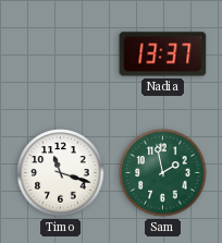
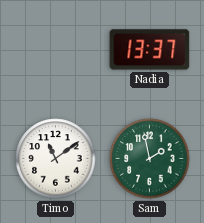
Timo: 11:18 -> 11:09
